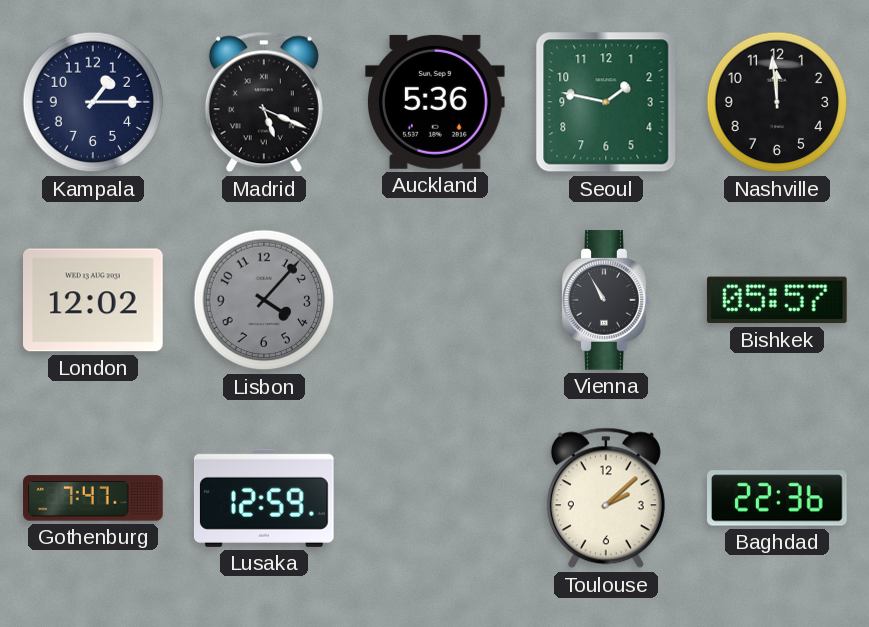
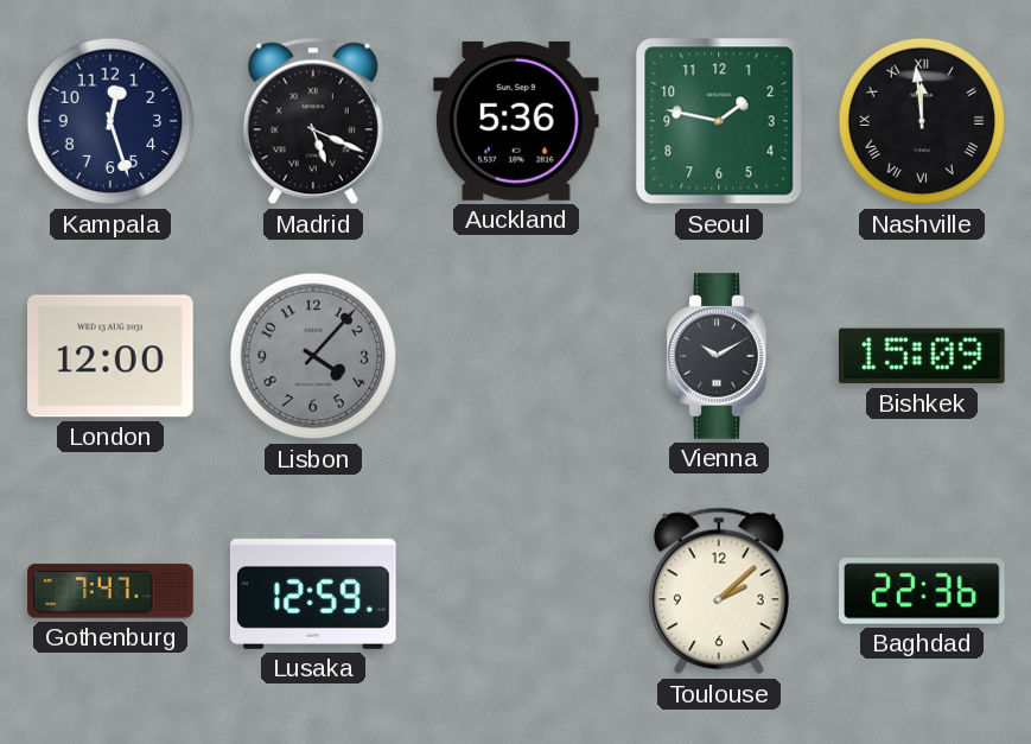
Kampala: 1:15 -> 12:27
Nashville numerals: Arabic -> Roman
London: 12:02 -> 12:00
Vienna: 10:55 -> 10:10
Bishkek: 05:57 -> 15:09
